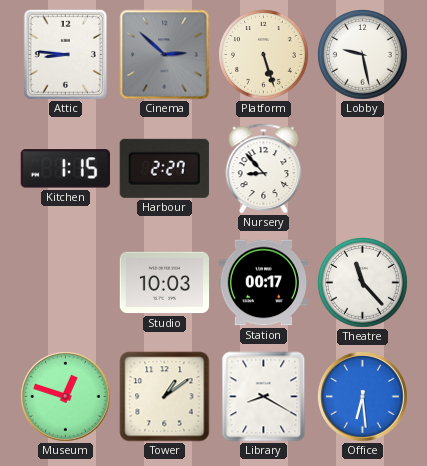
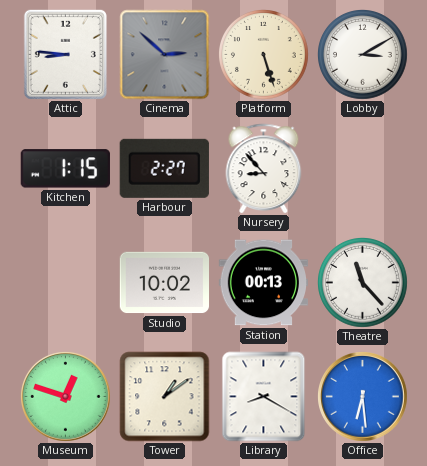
Lobby: 9:28 -> 3:10
Studio: 10:03 -> 10:02
Station: 00:17 -> 00:13
